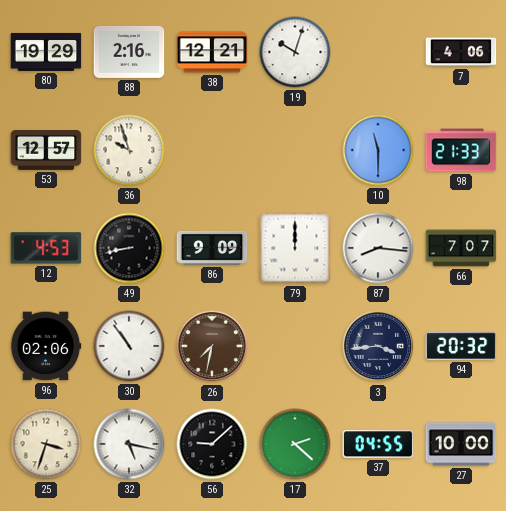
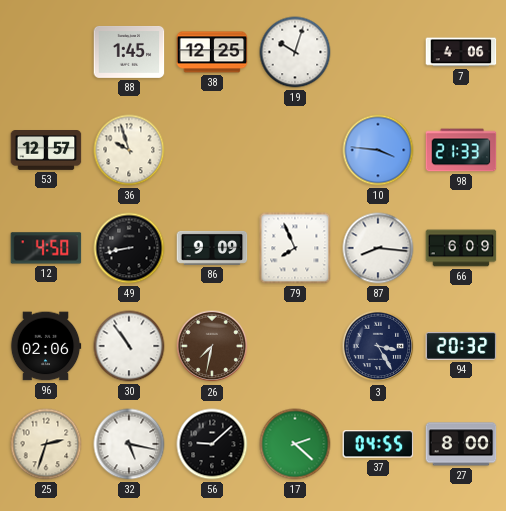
80: 19:29 -> none
88: 2:16 -> 1:45
38: 12:21 -> 12:25
10: 11:30 -> 3:46
12: 4:53 -> 4:50
79: 12:00 -> 7:56
66: 7:07 -> 6:09
3: 3:44 -> 3:25
25: 3:33 -> 2:33
27: 10:00 -> 8:00
